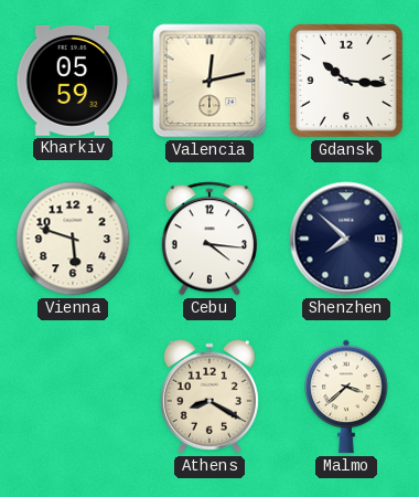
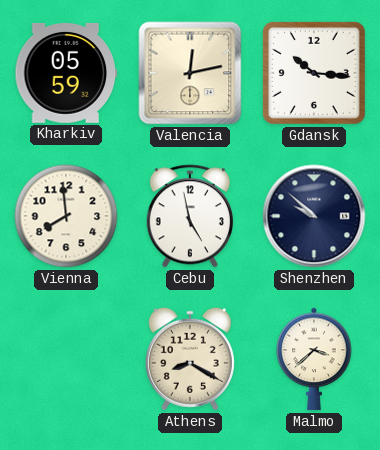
Vienna: 5:48 -> 7:59
Cebu: 4:16 -> 4:58
Shenzhen: 7:52 -> 9:52
